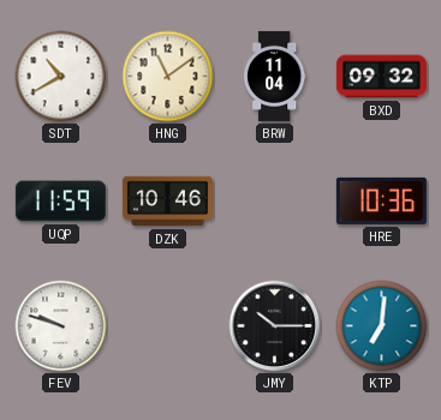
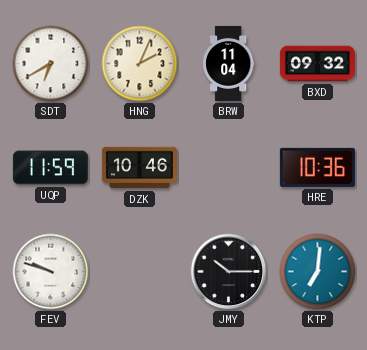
SDT: 10:40 -> 6:40
HNG: 11:09 -> 2:04
